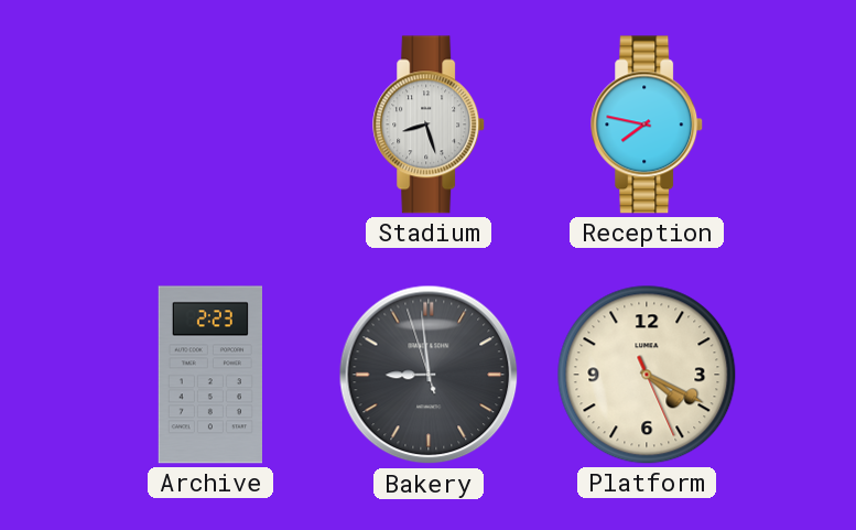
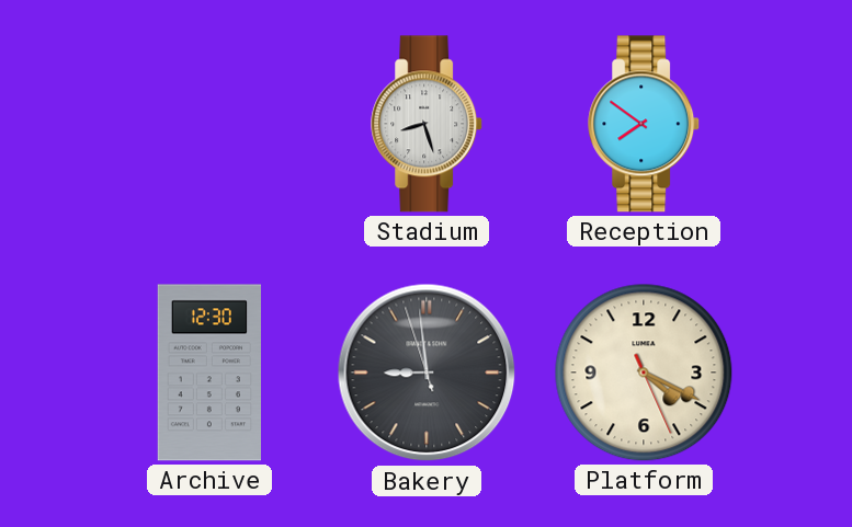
Reception: 7:47 -> 7:51
Archive: 2:23 -> 12:30
